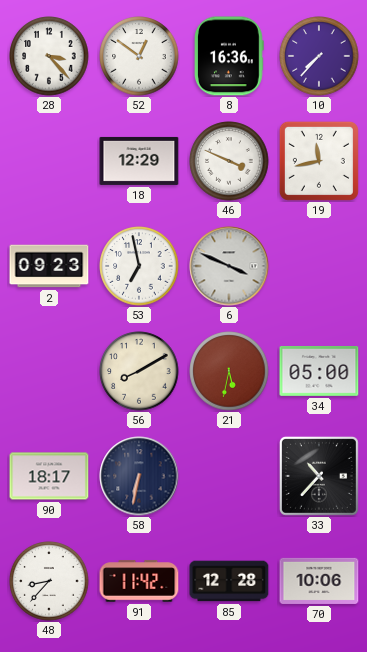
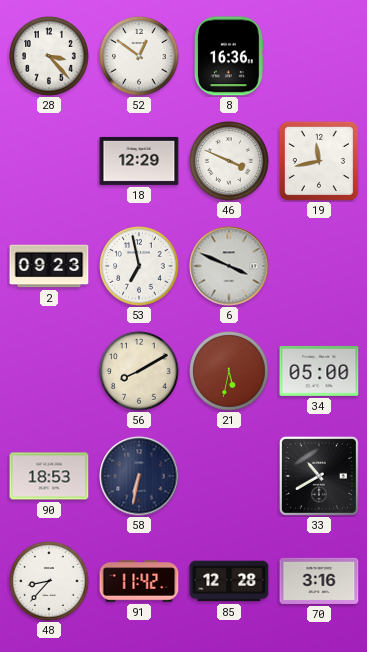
10: 7:37 -> none
90: 18:17 -> 18:53
33: 10:37 -> 10:40
70: 10:06 -> 3:16
